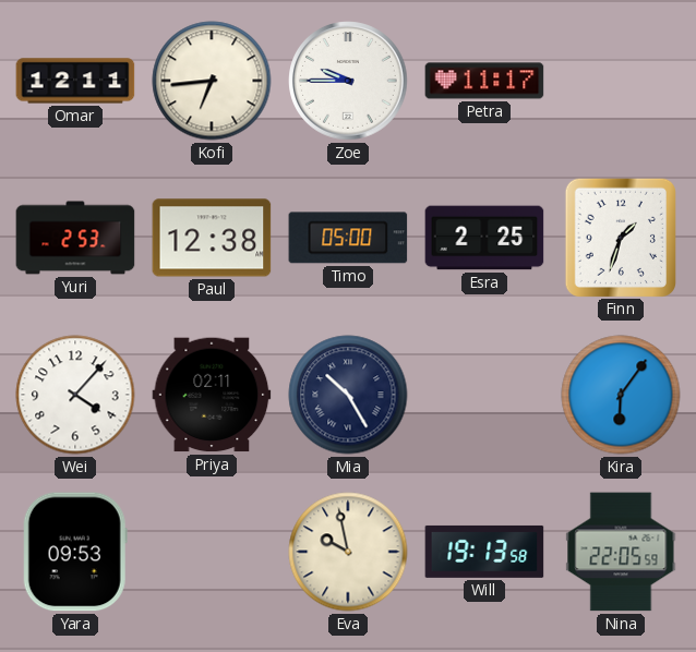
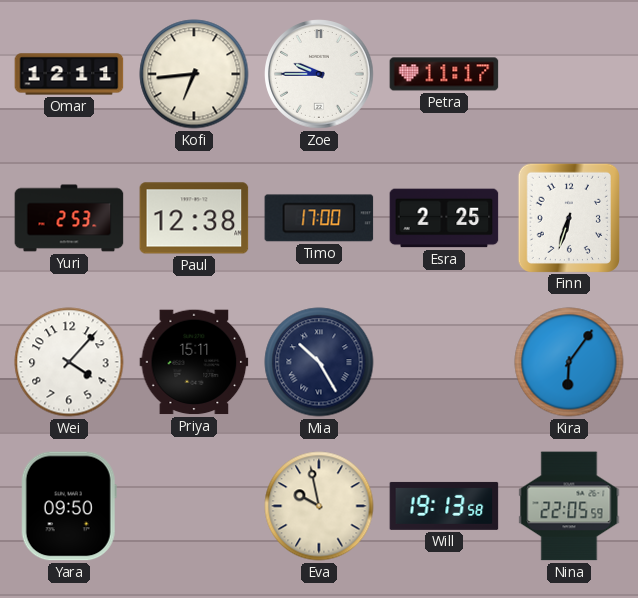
Timo: 05:00 -> 17:00
Finn: 1:33 -> 6:33
Priya: 02:11 -> 15:11
Yara: 09:53 -> 09:50
